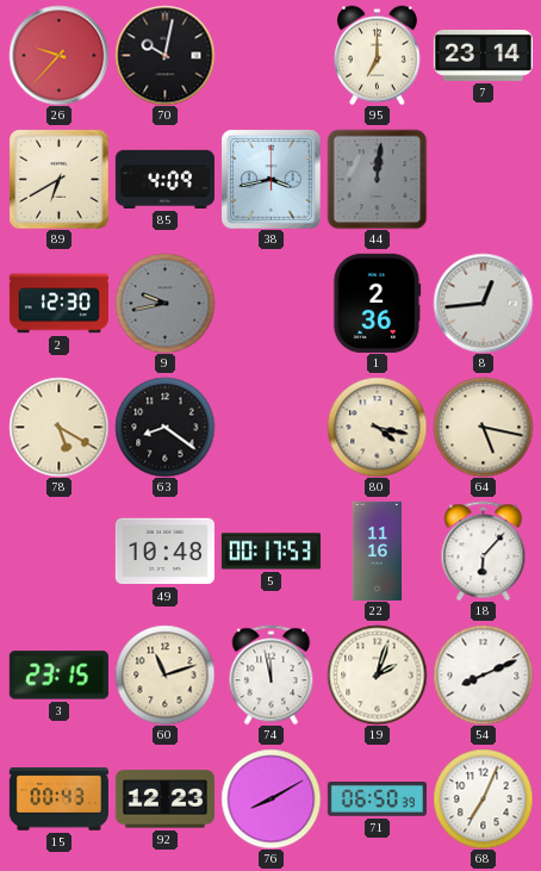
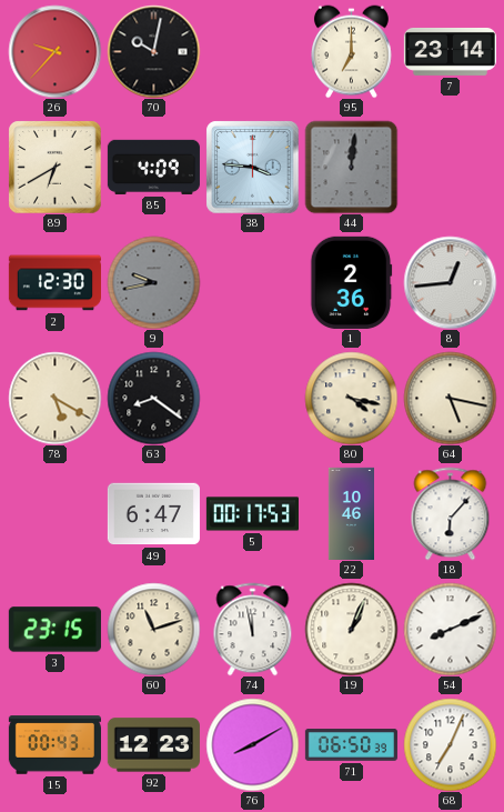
38: 3:43 -> 3:46
49: 10:48 -> 6:47
22: 11:16 -> 10:46
19: 2:03 -> 1:04
